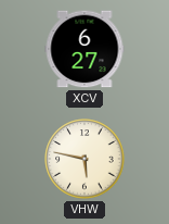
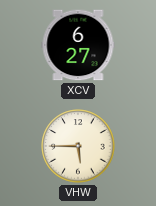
VHW: 5:47 -> 5:45
